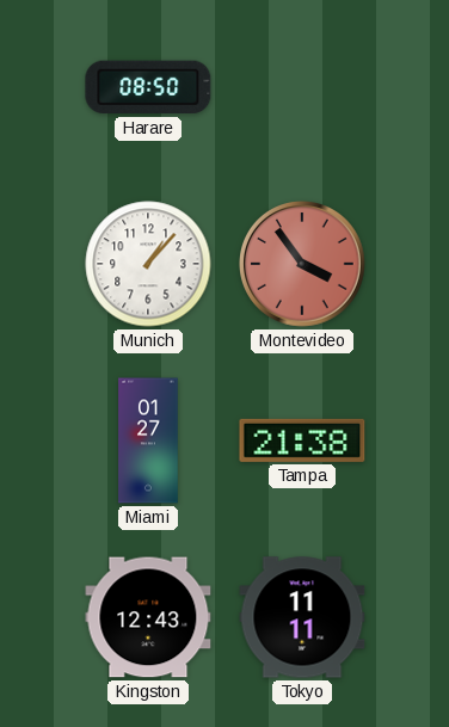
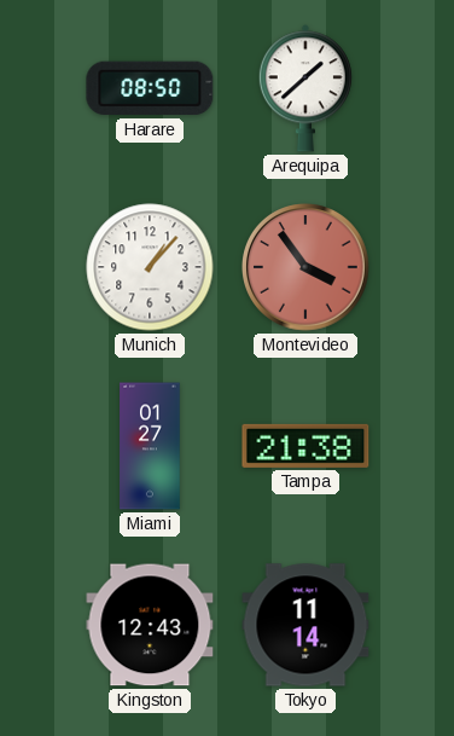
Arequipa: none -> 1:38
Tokyo: 11:11 -> 11:14
